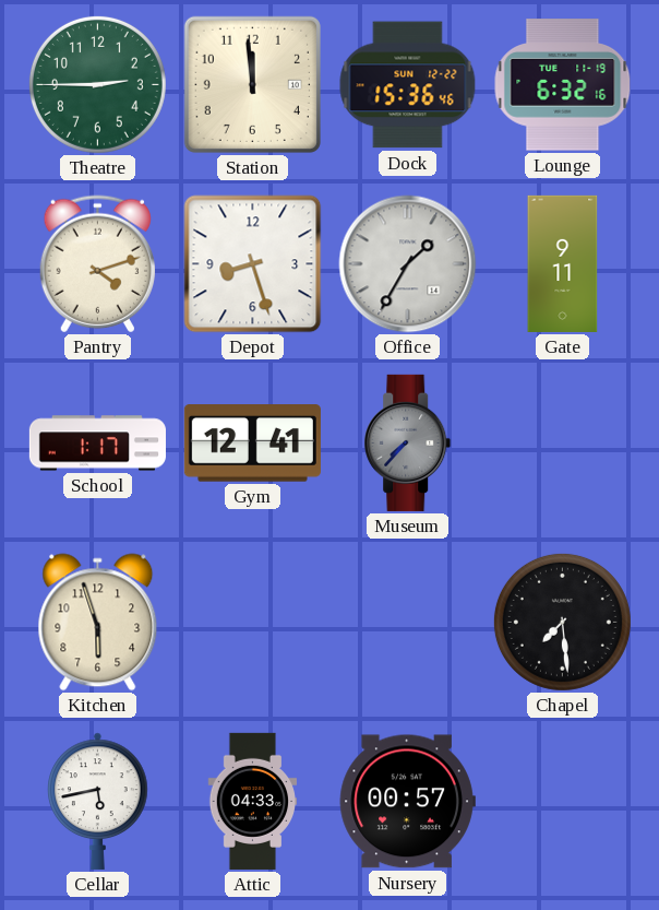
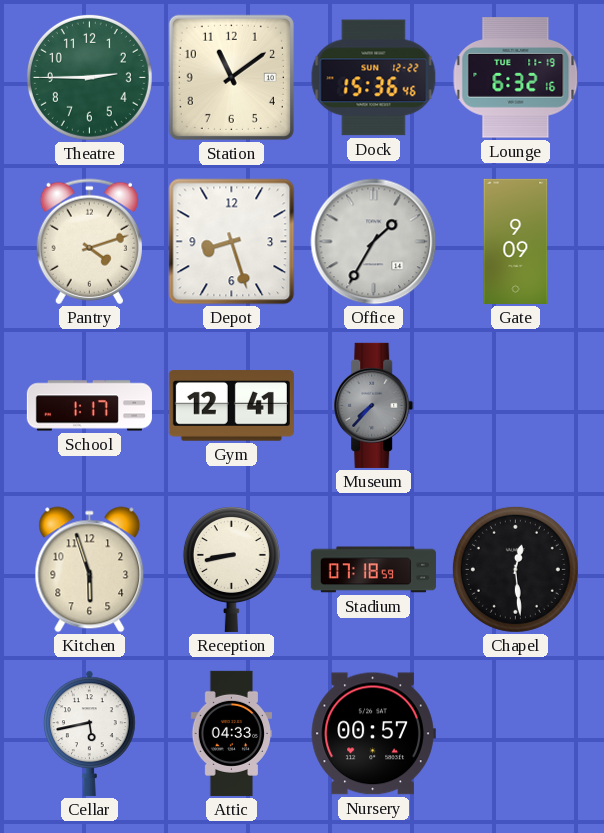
Station: 11:59 -> 11:09
Gate: 9:11 -> 9:09
Reception: none -> 8:43
Stadium: none -> 07:18
Chapel: 7:29 -> 12:29
